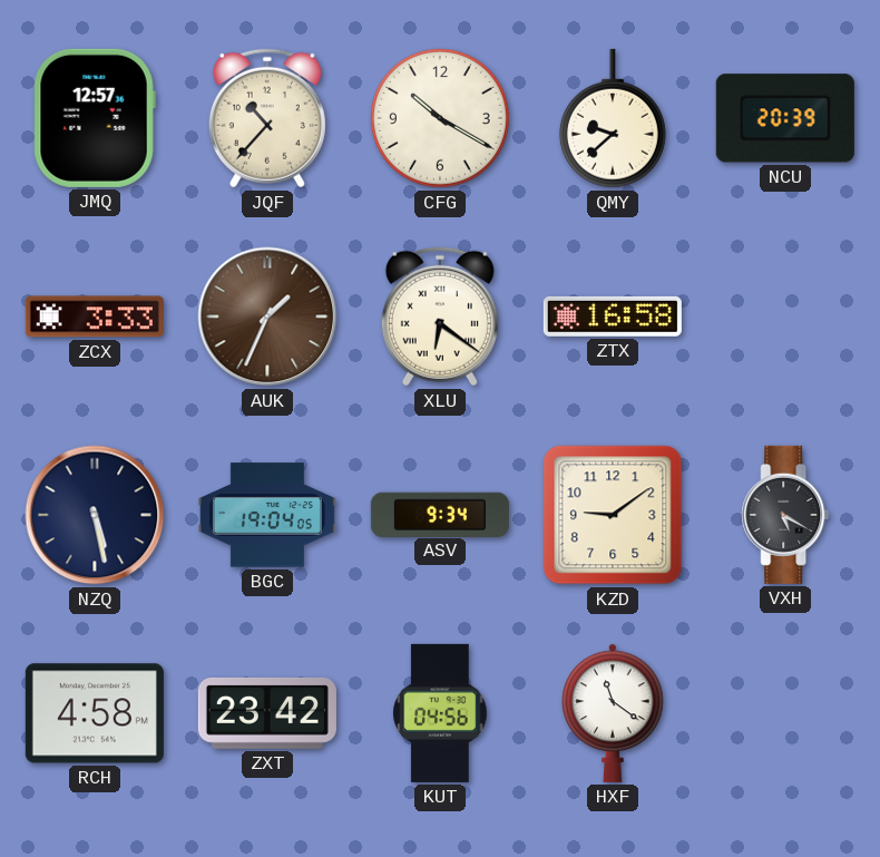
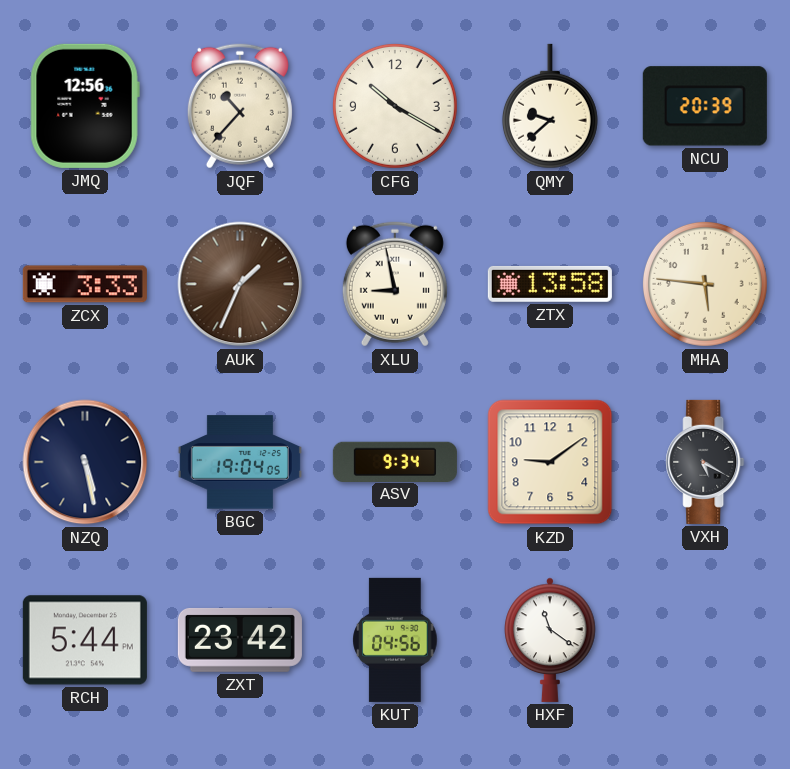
JMQ: 12:57 -> 12:56
XLU: 6:21 -> 8:58
ZTX: 16:58 -> 13:58
MHA: none -> 5:46
RCH: 4:58 -> 5:44
